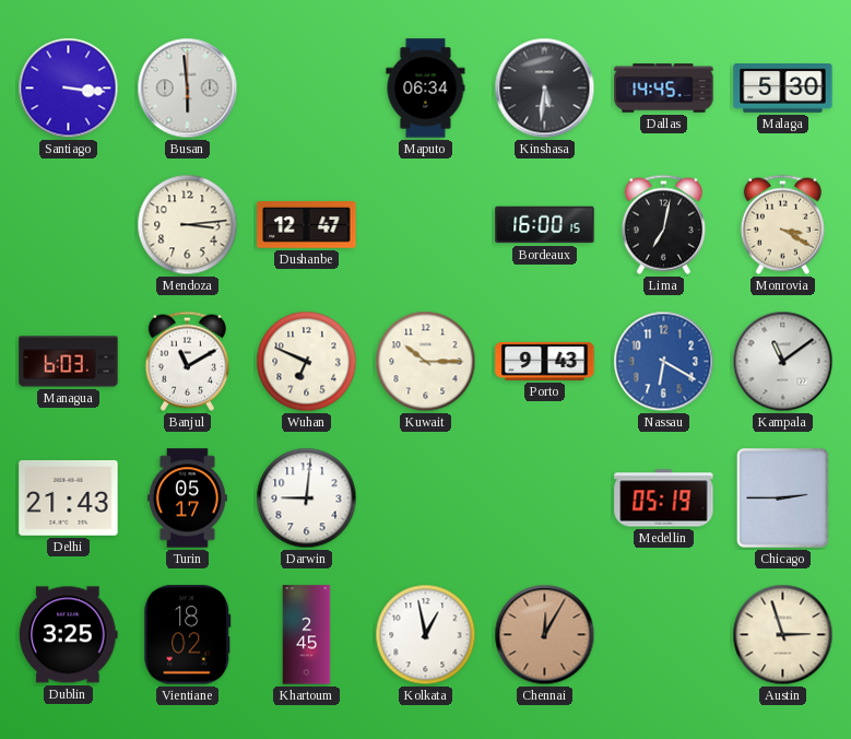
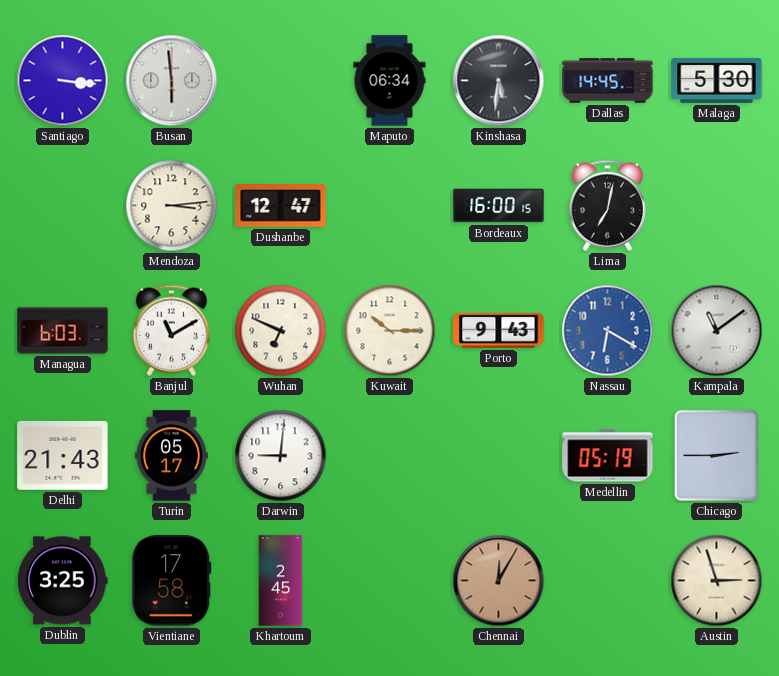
Monrovia: 3:20 -> none
Vientiane: 18:02 -> 17:58
Kolkata: 12:58 -> none
